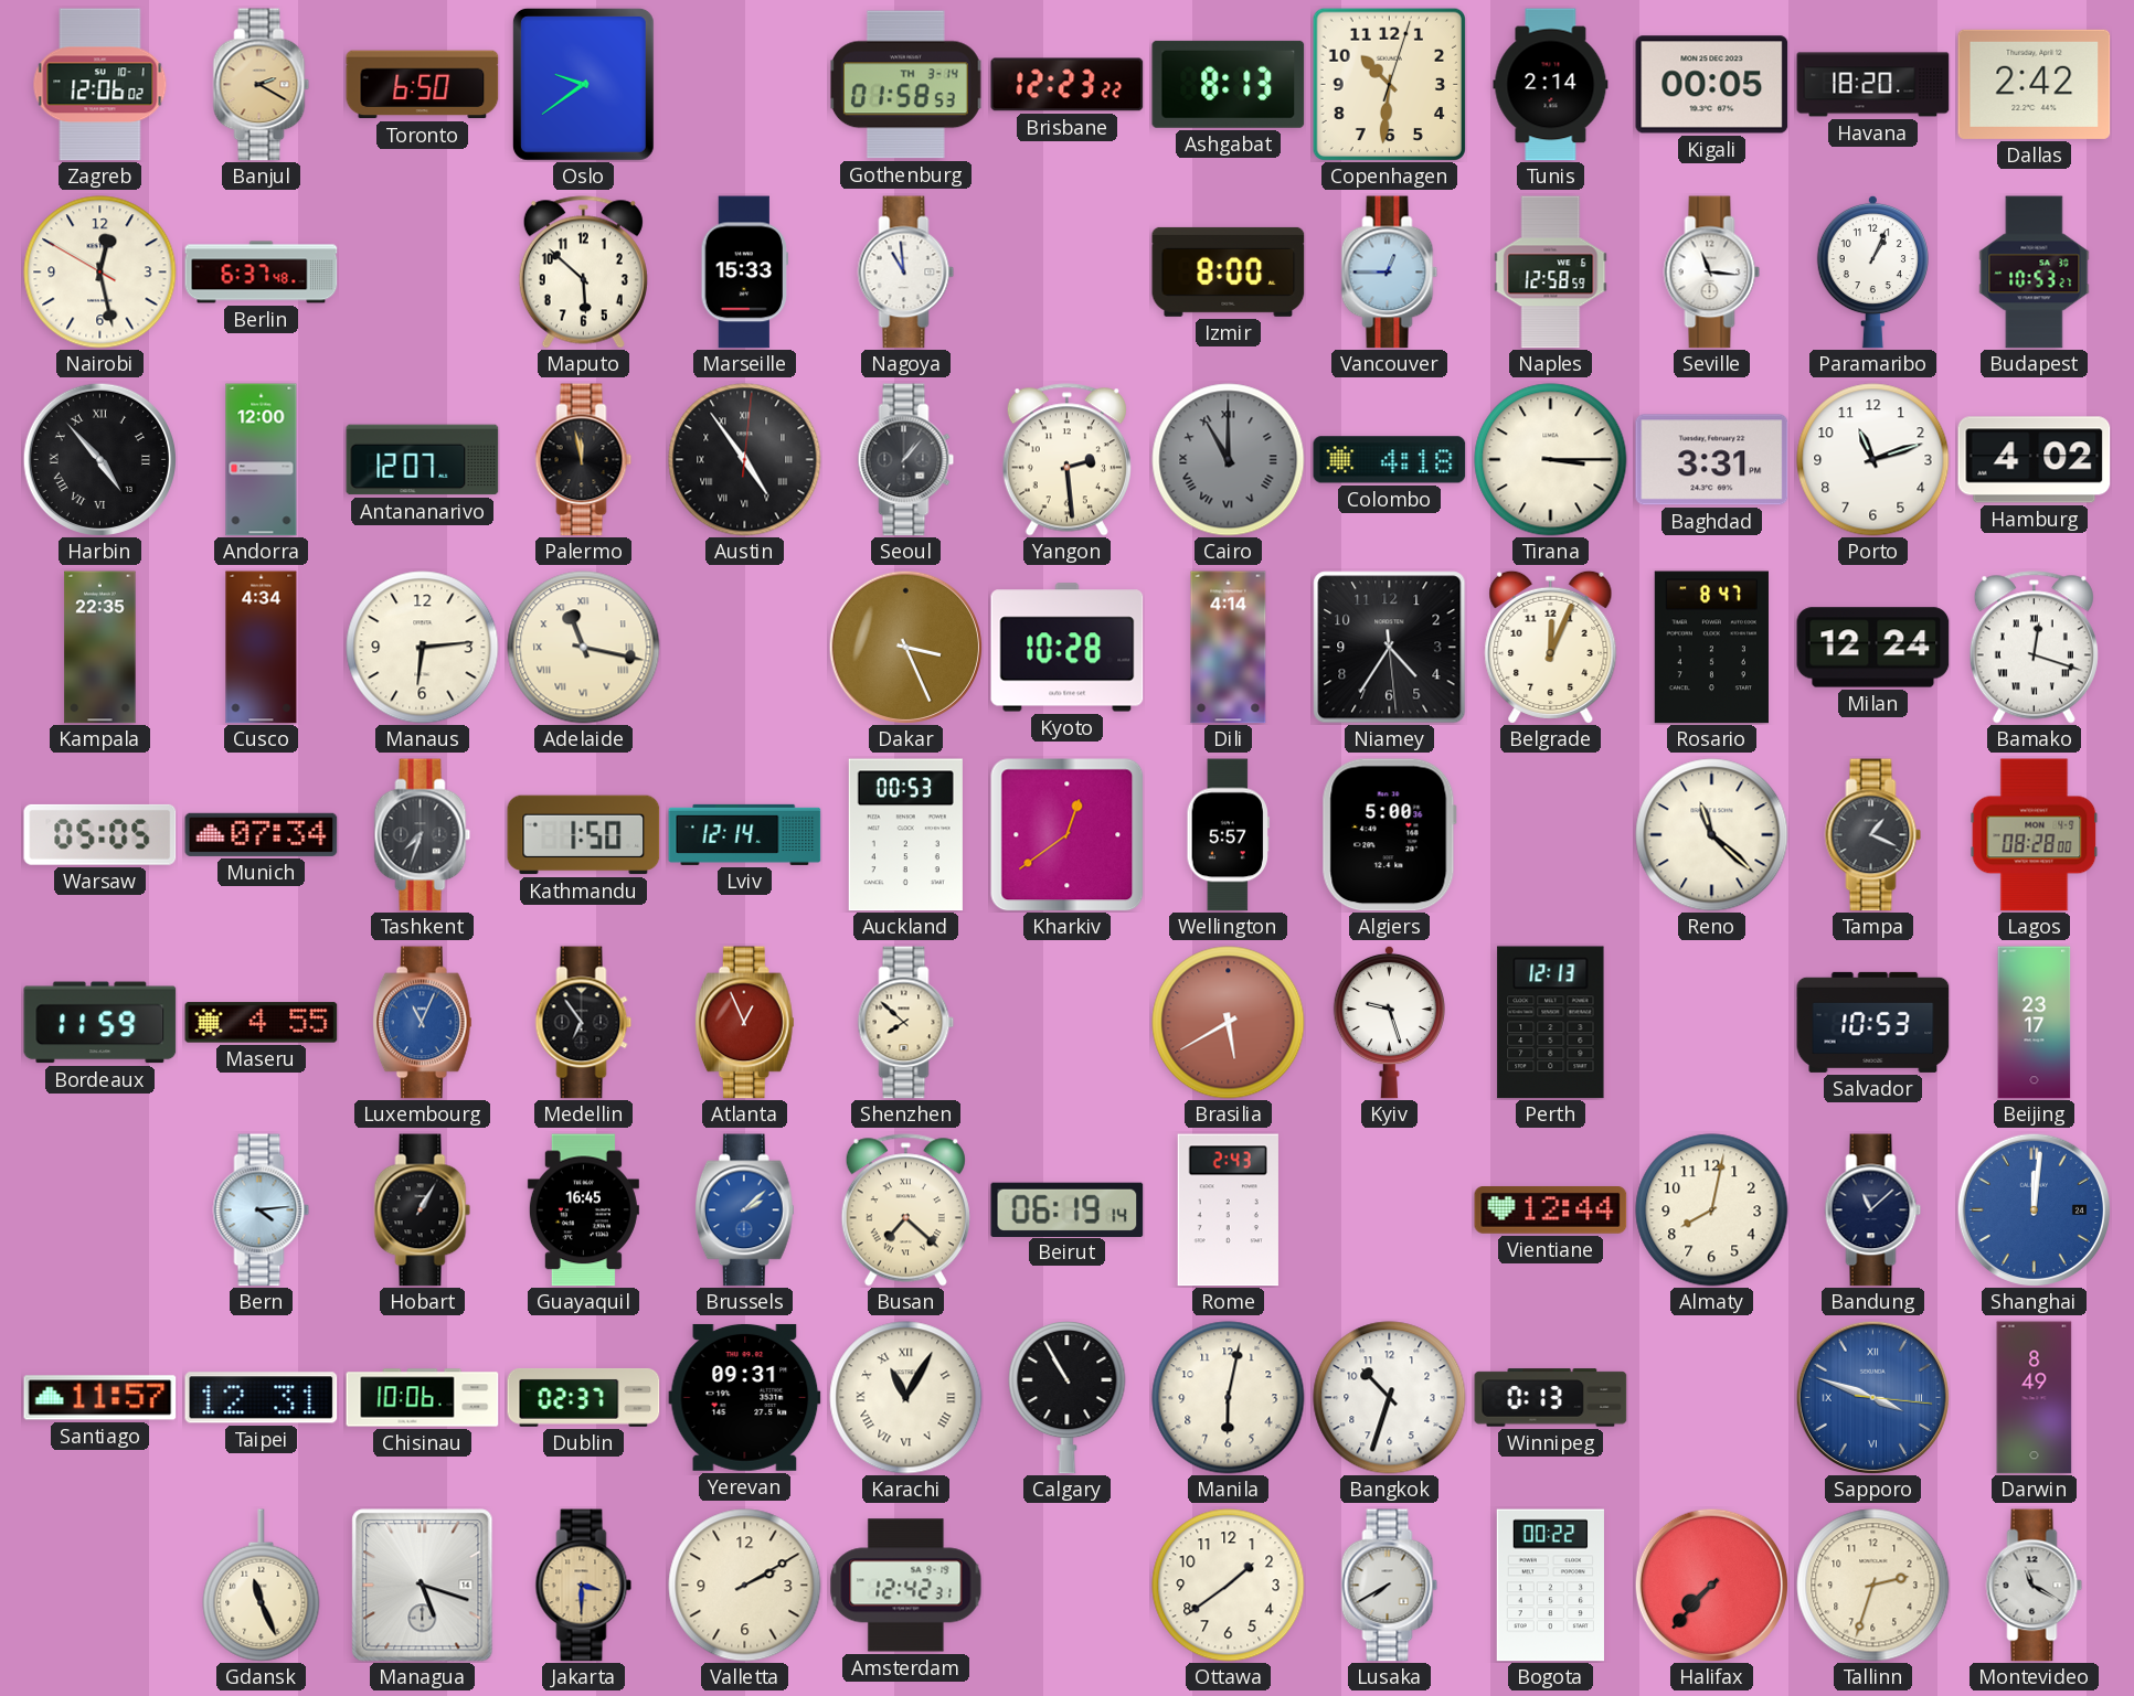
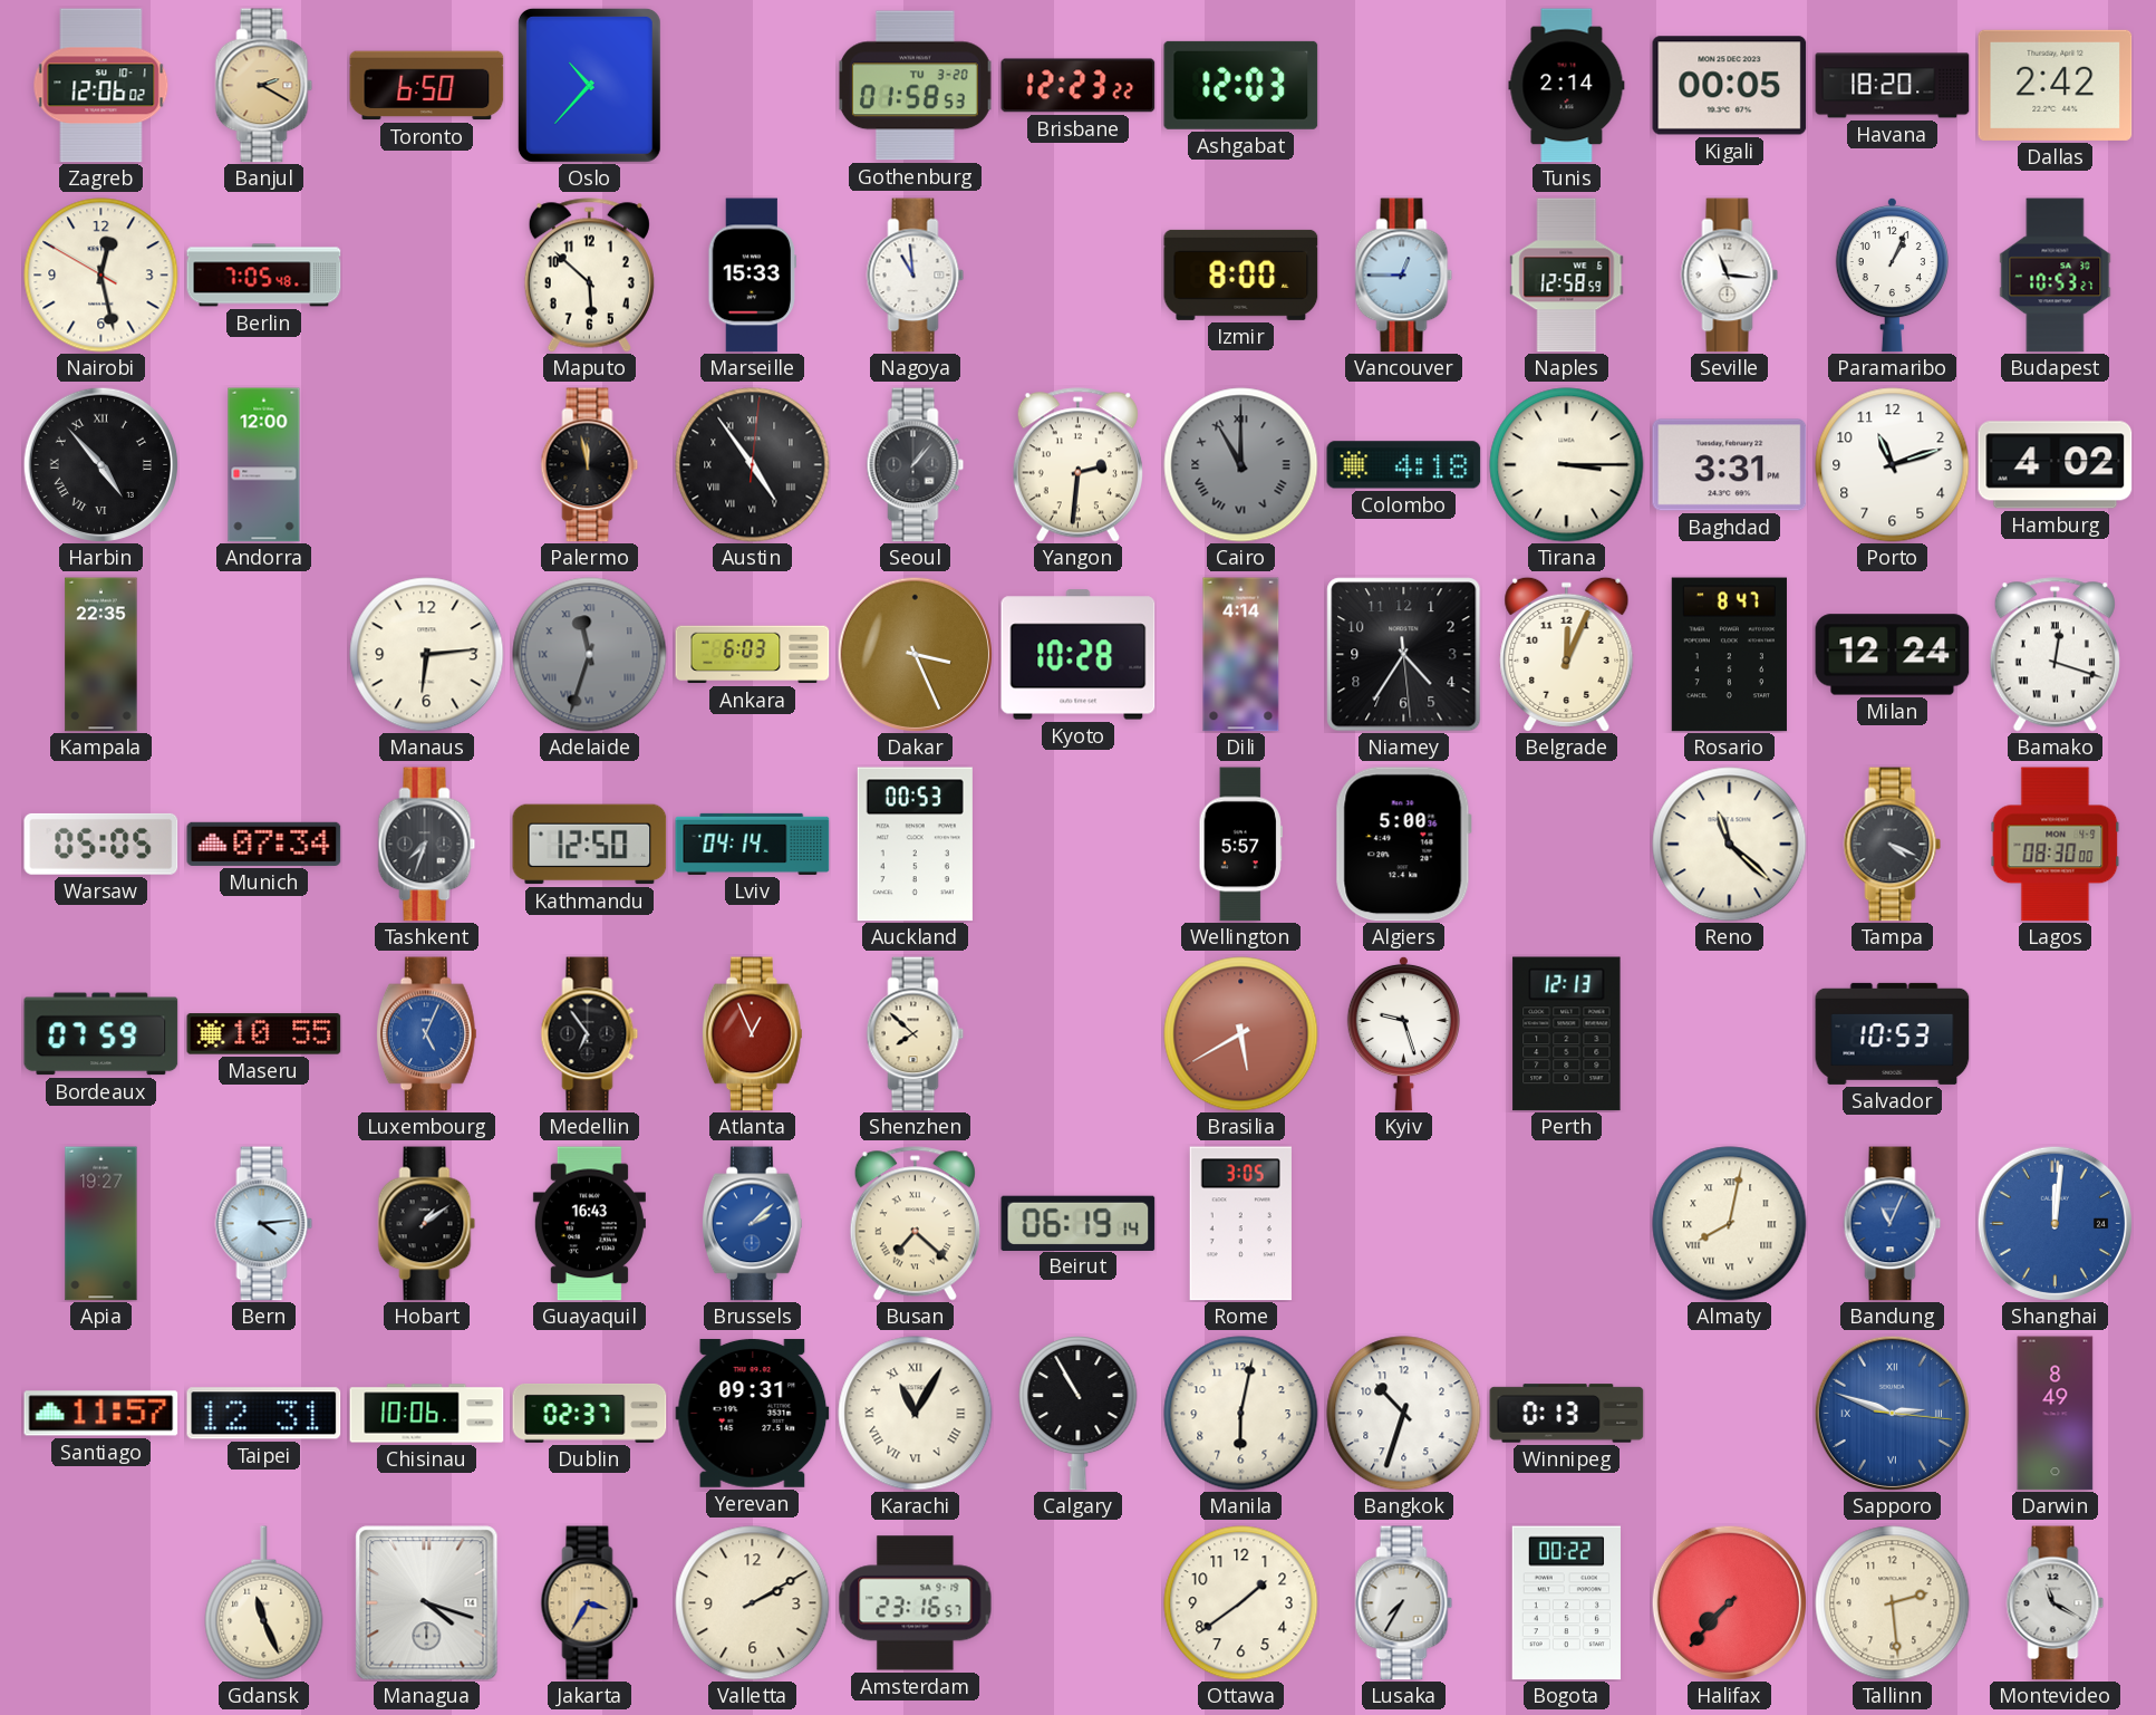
Oslo: 9:39 -> 10:37
Gothenburg date: TH 3-14 -> TU 3-20
Ashgabat: 8:13 -> 12:03
Copenhagen: 10:31 -> none
Berlin: 6:37 -> 7:05
Antananarivo: 12:07 -> none
Yangon: 2:29 -> 2:31
Cusco: 4:34 -> none
Adelaide: 11:17 -> 11:33
Adelaide dial: cream -> grey
Ankara: none -> 6:03
Kathmandu: 1:50 -> 12:50
Lviv: 12:14 -> 04:14
Kharkiv: 12:39 -> none
Tampa: 1:19 -> 4:19
Lagos: 08:28 -> 08:30
Bordeaux: 11:59 -> 07:59
Maseru: 4:55 -> 10:55
Luxembourg: 11:04 -> 5:04
Beijing: 23:17 -> none
Apia: none -> 19:27
Hobart: 1:05 -> 1:09
Guayaquil: 16:45 -> 16:43
Rome: 2:43 -> 3:05
Vientiane: 12:44 -> none
Almaty numerals: Arabic -> Roman
Bandung: 11:08 -> 11:04
Bandung dial: navy -> blue
Sapporo: 3:48 -> 2:48
Managua: 5:18 -> 4:18
Jakarta: 3:30 -> 3:35
Amsterdam: 12:42 -> 23:16
Lusaka: 7:40 -> 7:35
Tallinn: 2:33 -> 2:29
